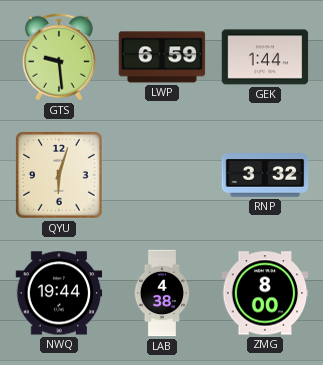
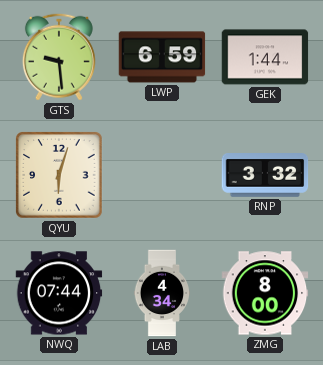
NWQ: 19:44 -> 07:44
LAB: 4:38 -> 4:34
